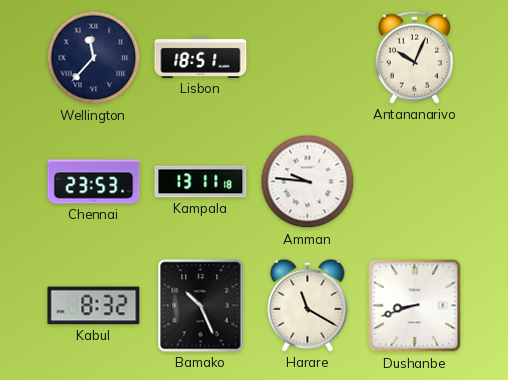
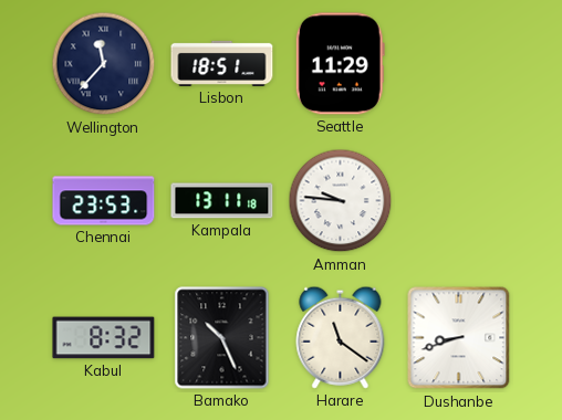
Seattle: none -> 11:29
Antananarivo: 10:04 -> none
Harare: 11:20 -> 11:21
